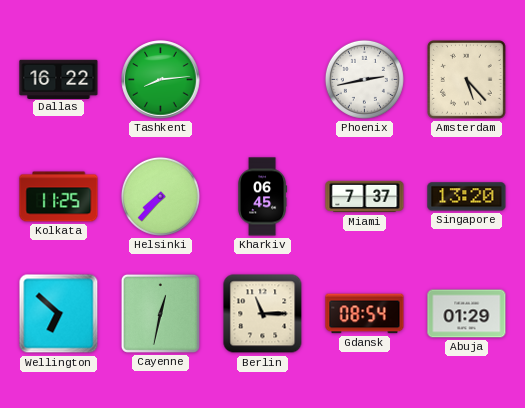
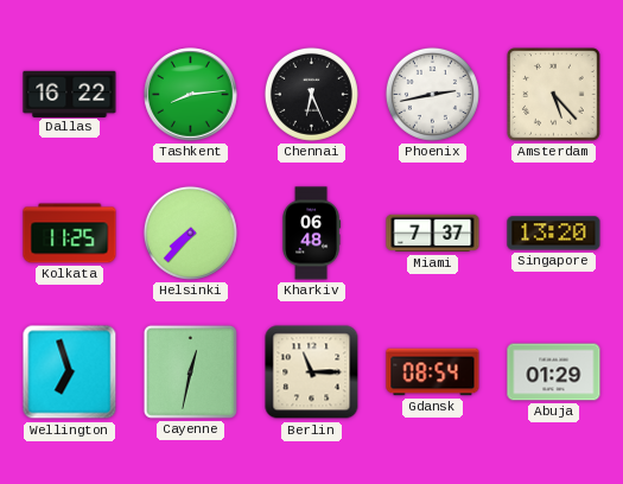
Chennai: none -> 6:26
Kharkiv: 06:45 -> 06:48
Wellington: 6:52 -> 6:57
